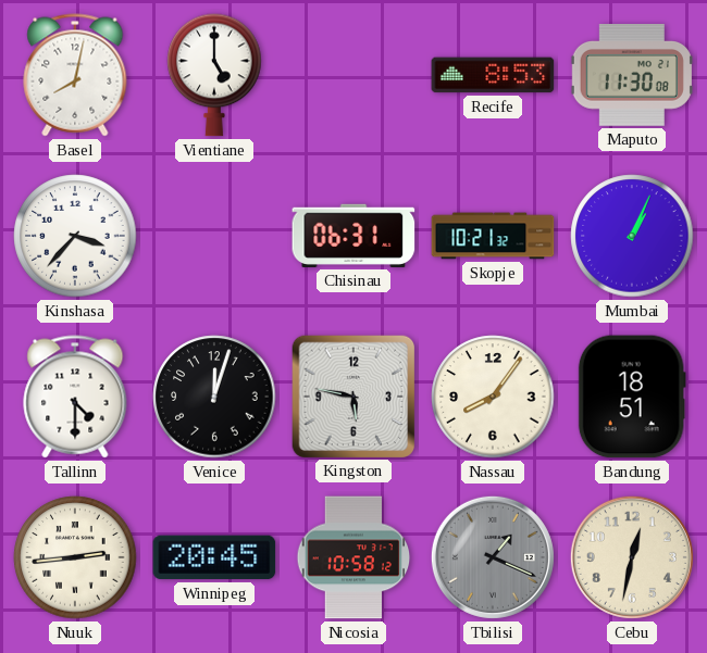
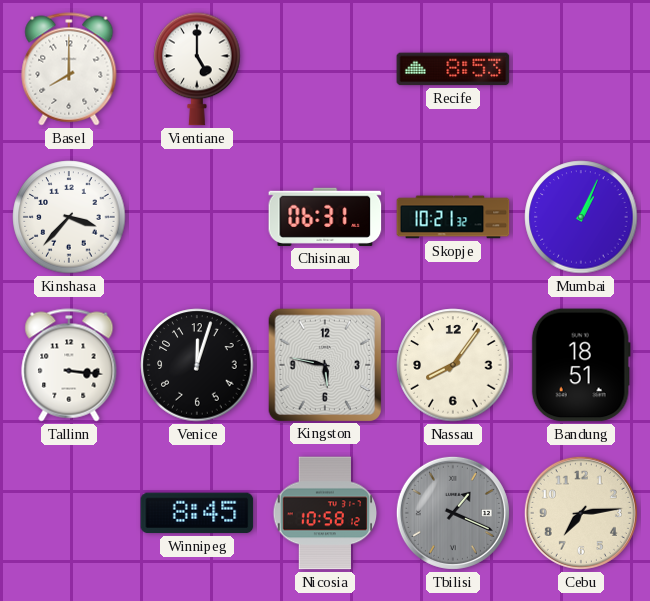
Basel: 8:02 -> 8:00
Maputo: 11:30 -> none
Tallinn: 4:30 -> 3:16
Nuuk: 2:44 -> none
Winnipeg: 20:45 -> 8:45
Cebu: 12:32 -> 7:14
